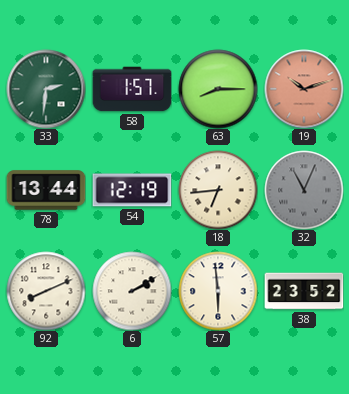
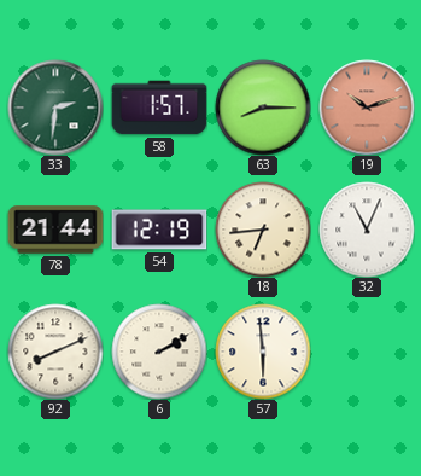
78: 13:44 -> 21:44
32 dial: grey -> white
38: 23:52 -> none
